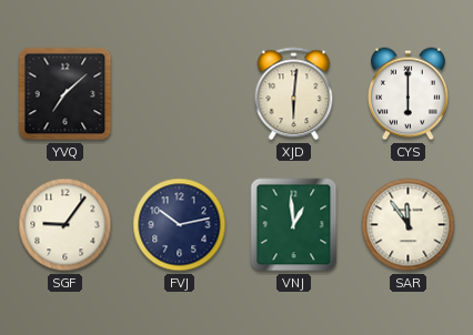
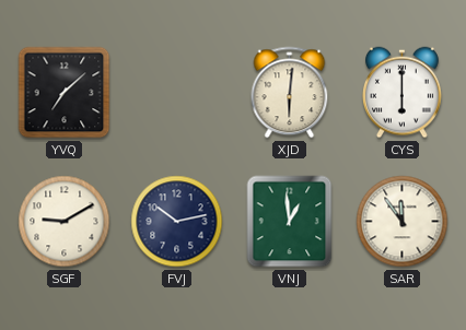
SGF: 9:06 -> 9:10
